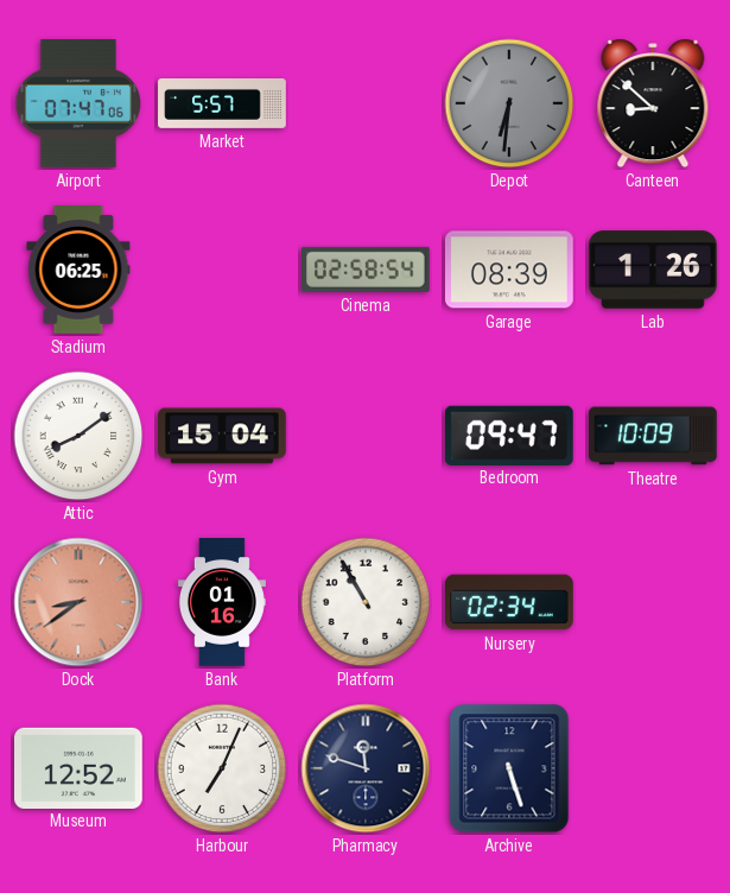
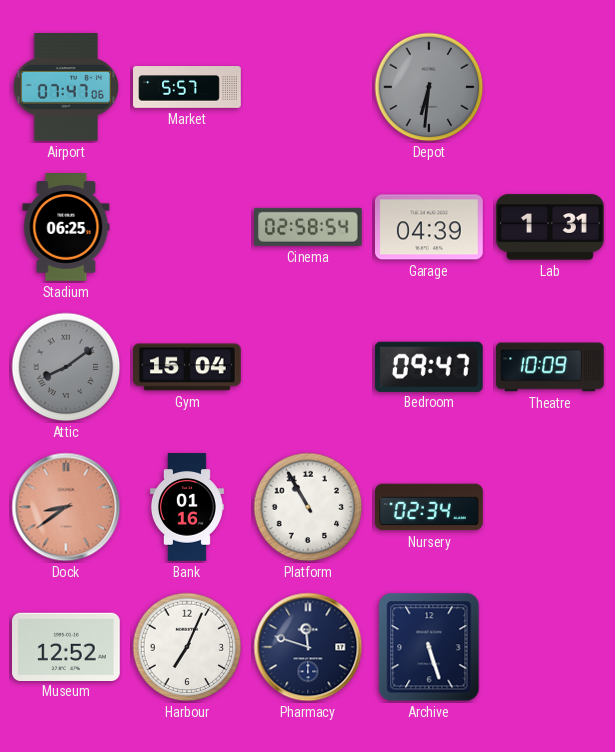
Canteen: 8:52 -> none
Garage: 08:39 -> 04:39
Lab: 1:26 -> 1:31
Attic dial: white -> grey
